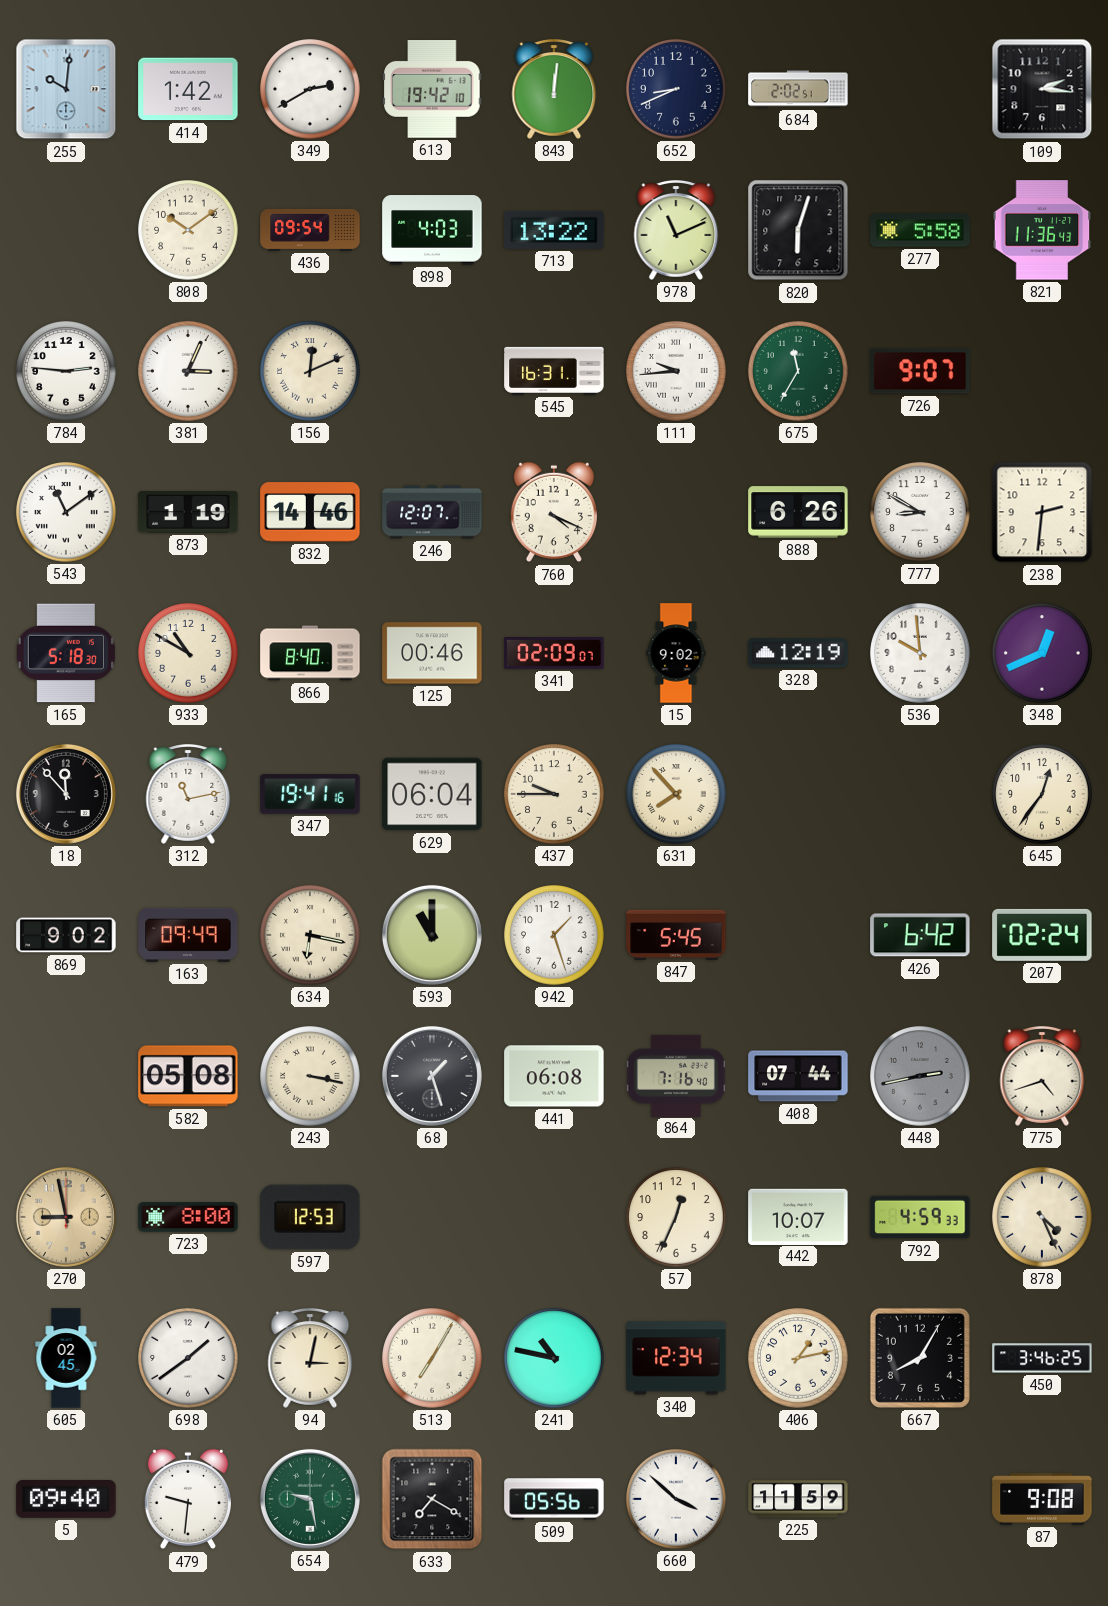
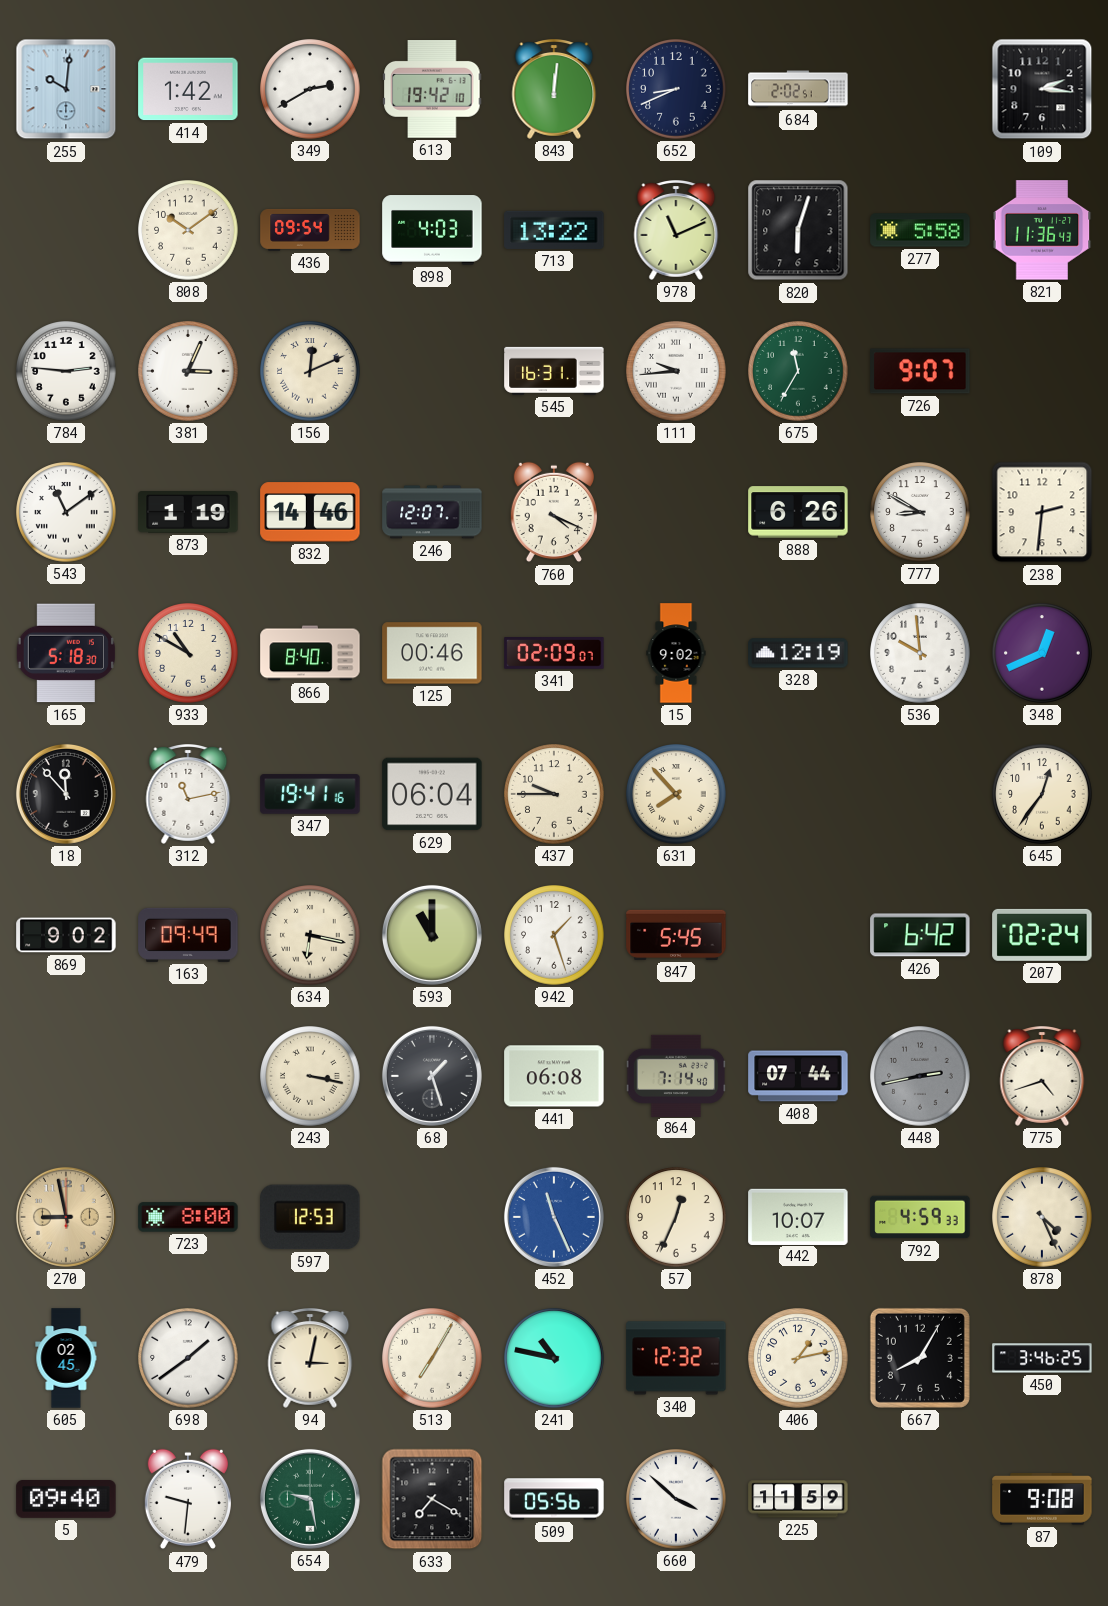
582: 05:08 -> none
864: 7:16 -> 7:14
452: none -> 11:26
340: 12:34 -> 12:32
